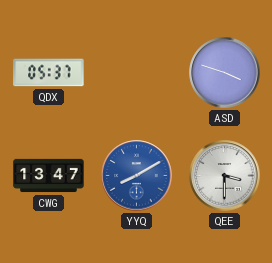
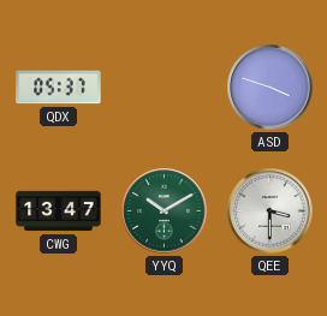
YYQ: 8:10 -> 10:10
YYQ dial: blue -> green
